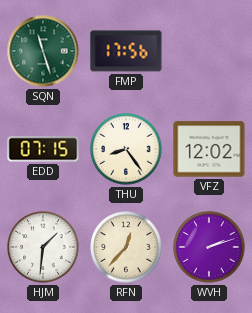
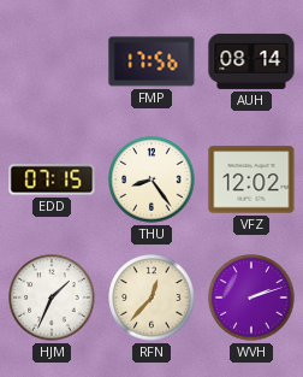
SQN: 11:27 -> none
AUH: none -> 08:14
HJM: 1:31 -> 1:34
